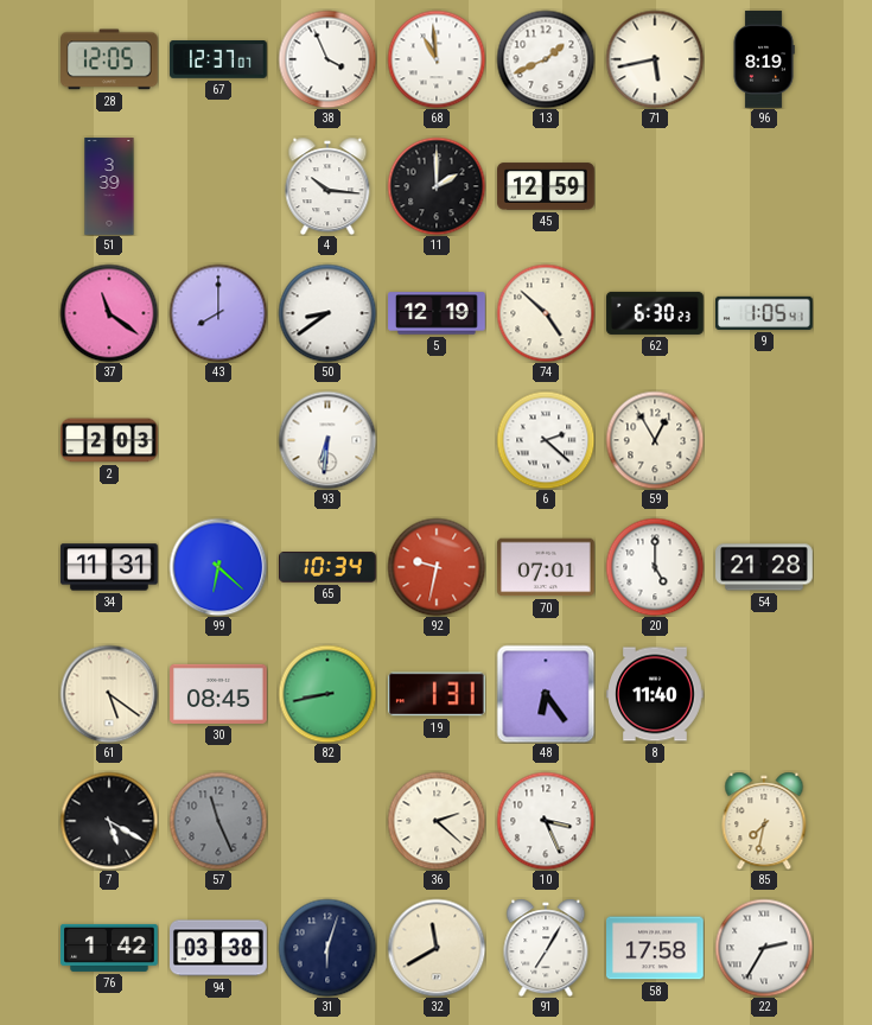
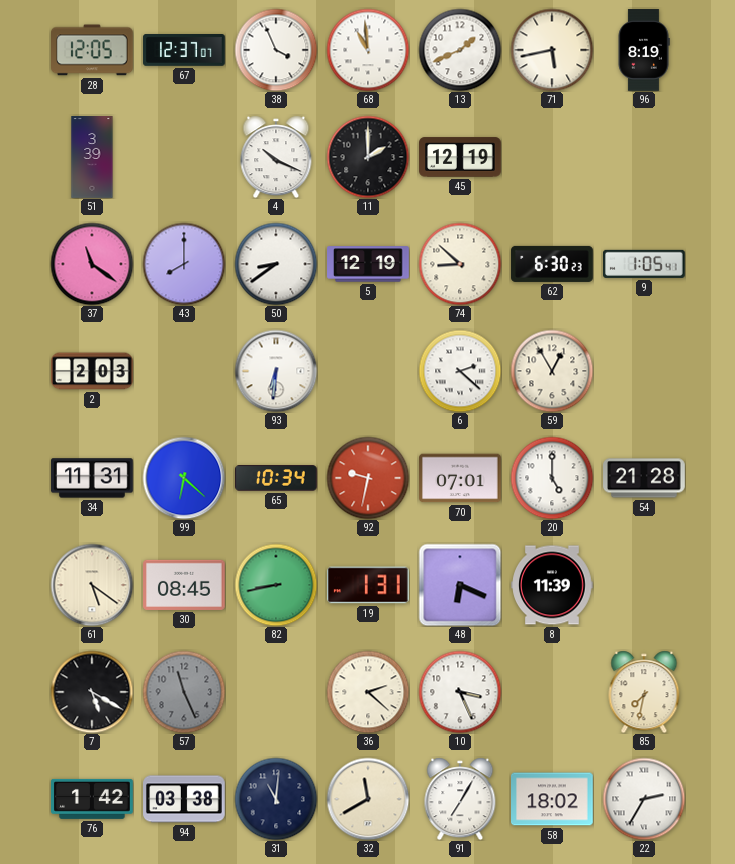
4: 10:16 -> 10:19
45: 12:59 -> 12:19
74: 4:52 -> 8:52
48: 6:24 -> 6:19
8: 11:40 -> 11:39
31: 6:03 -> 11:01
58: 17:58 -> 18:02
